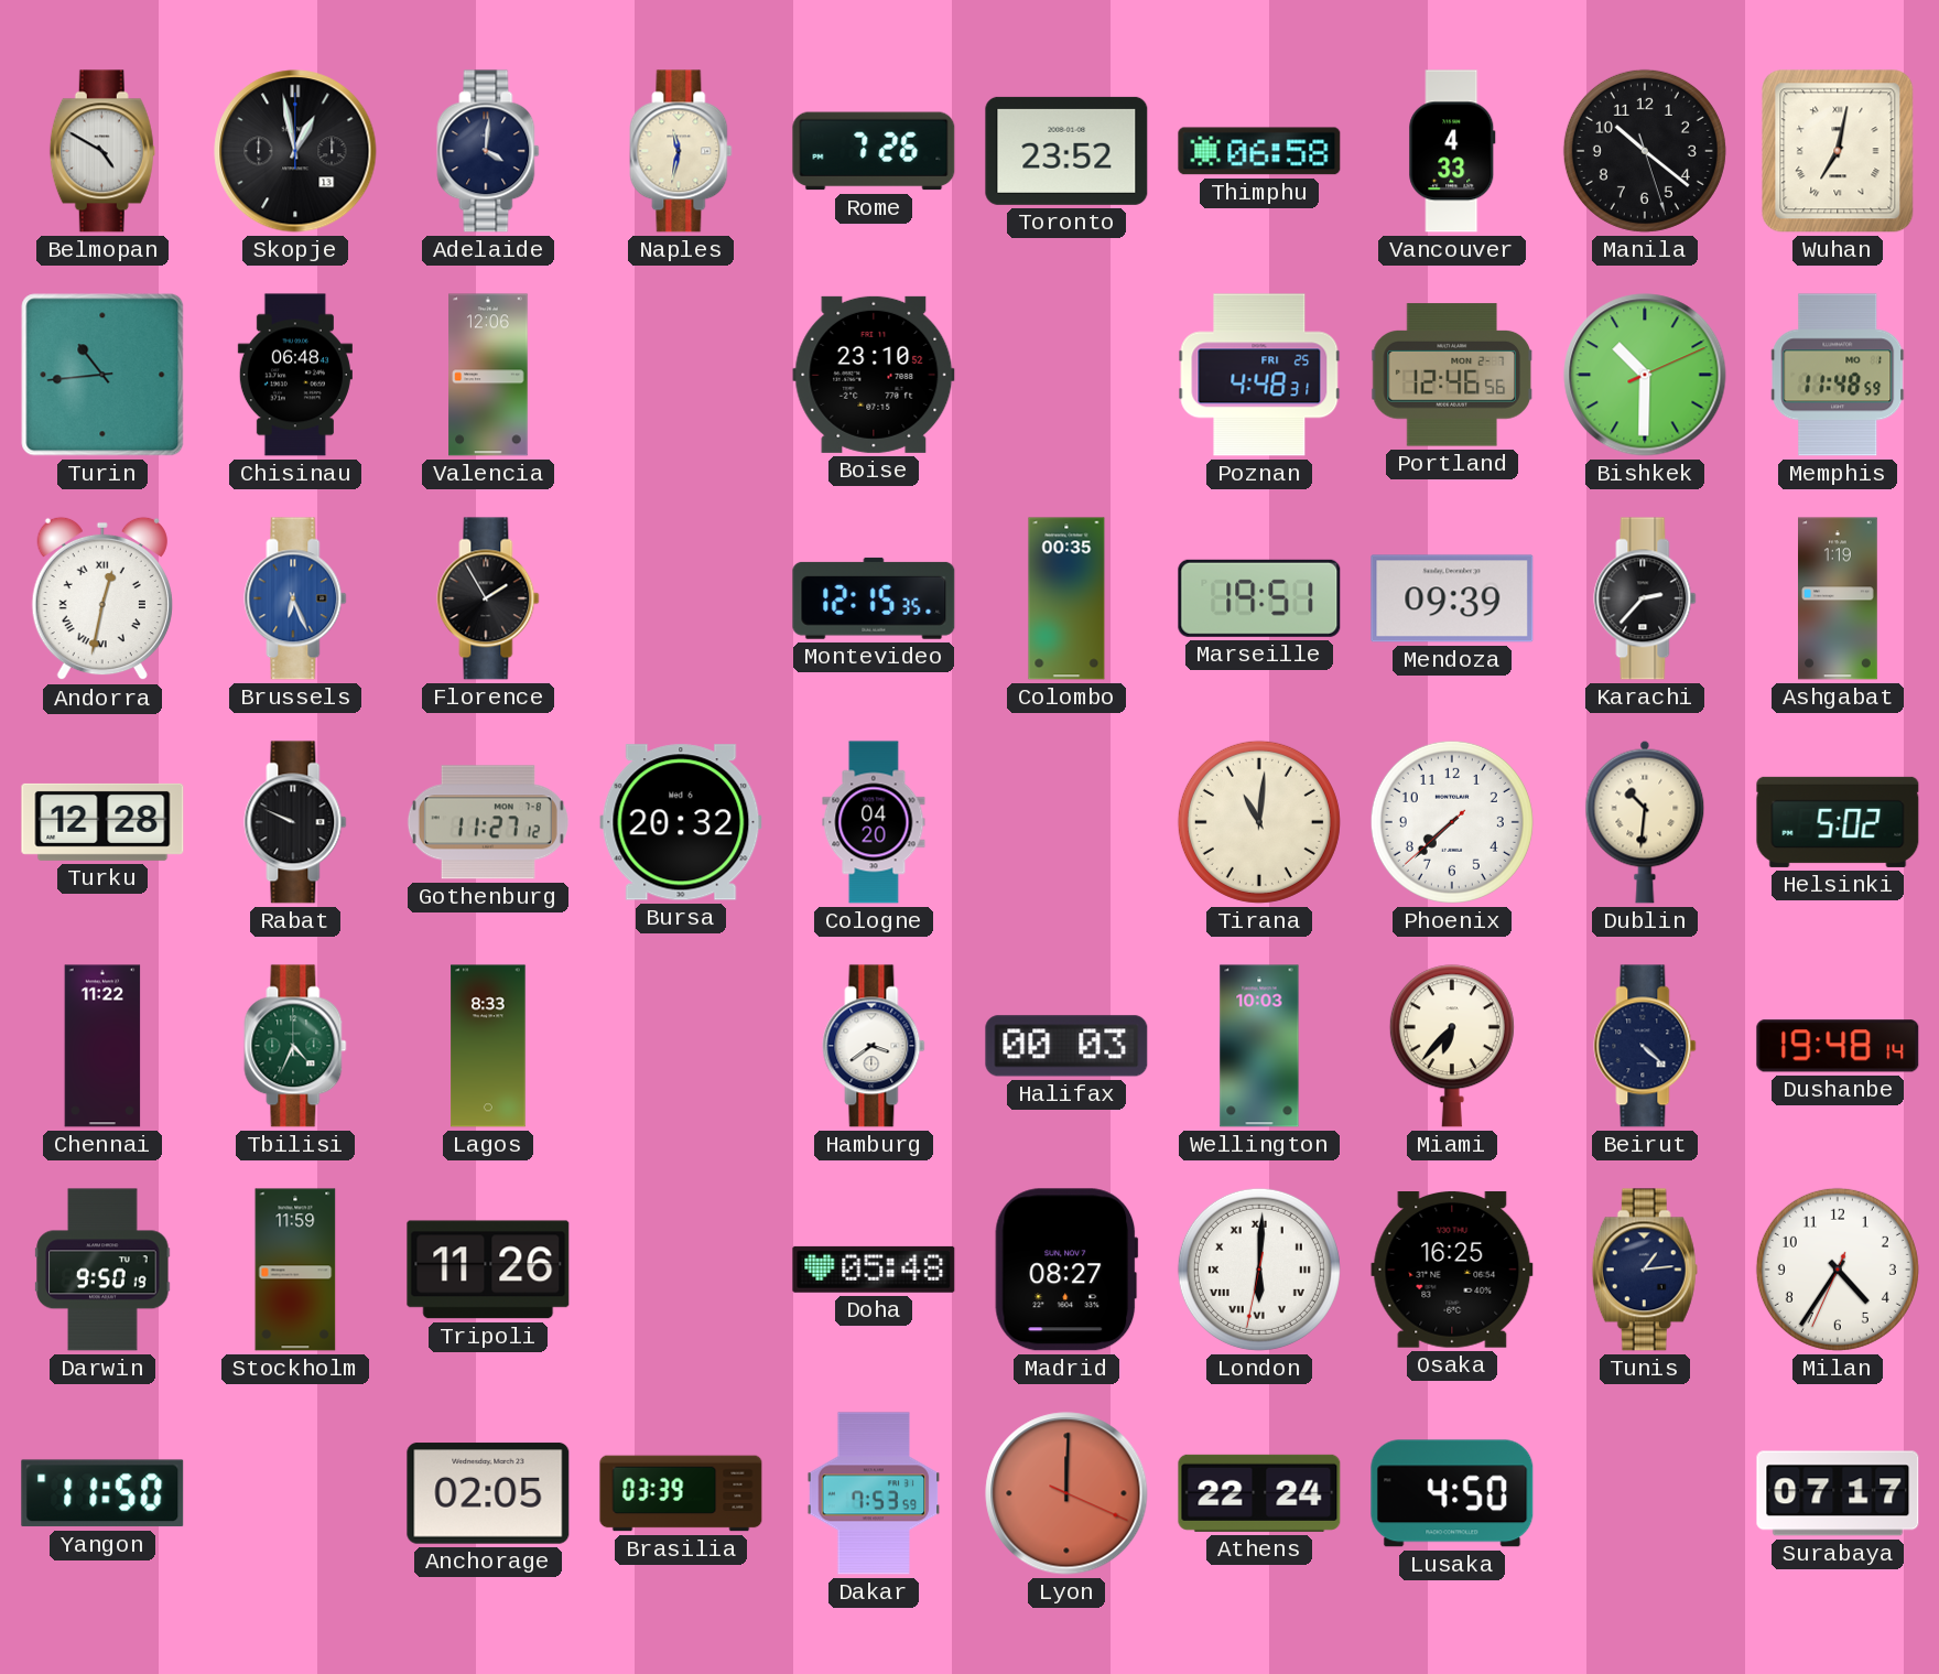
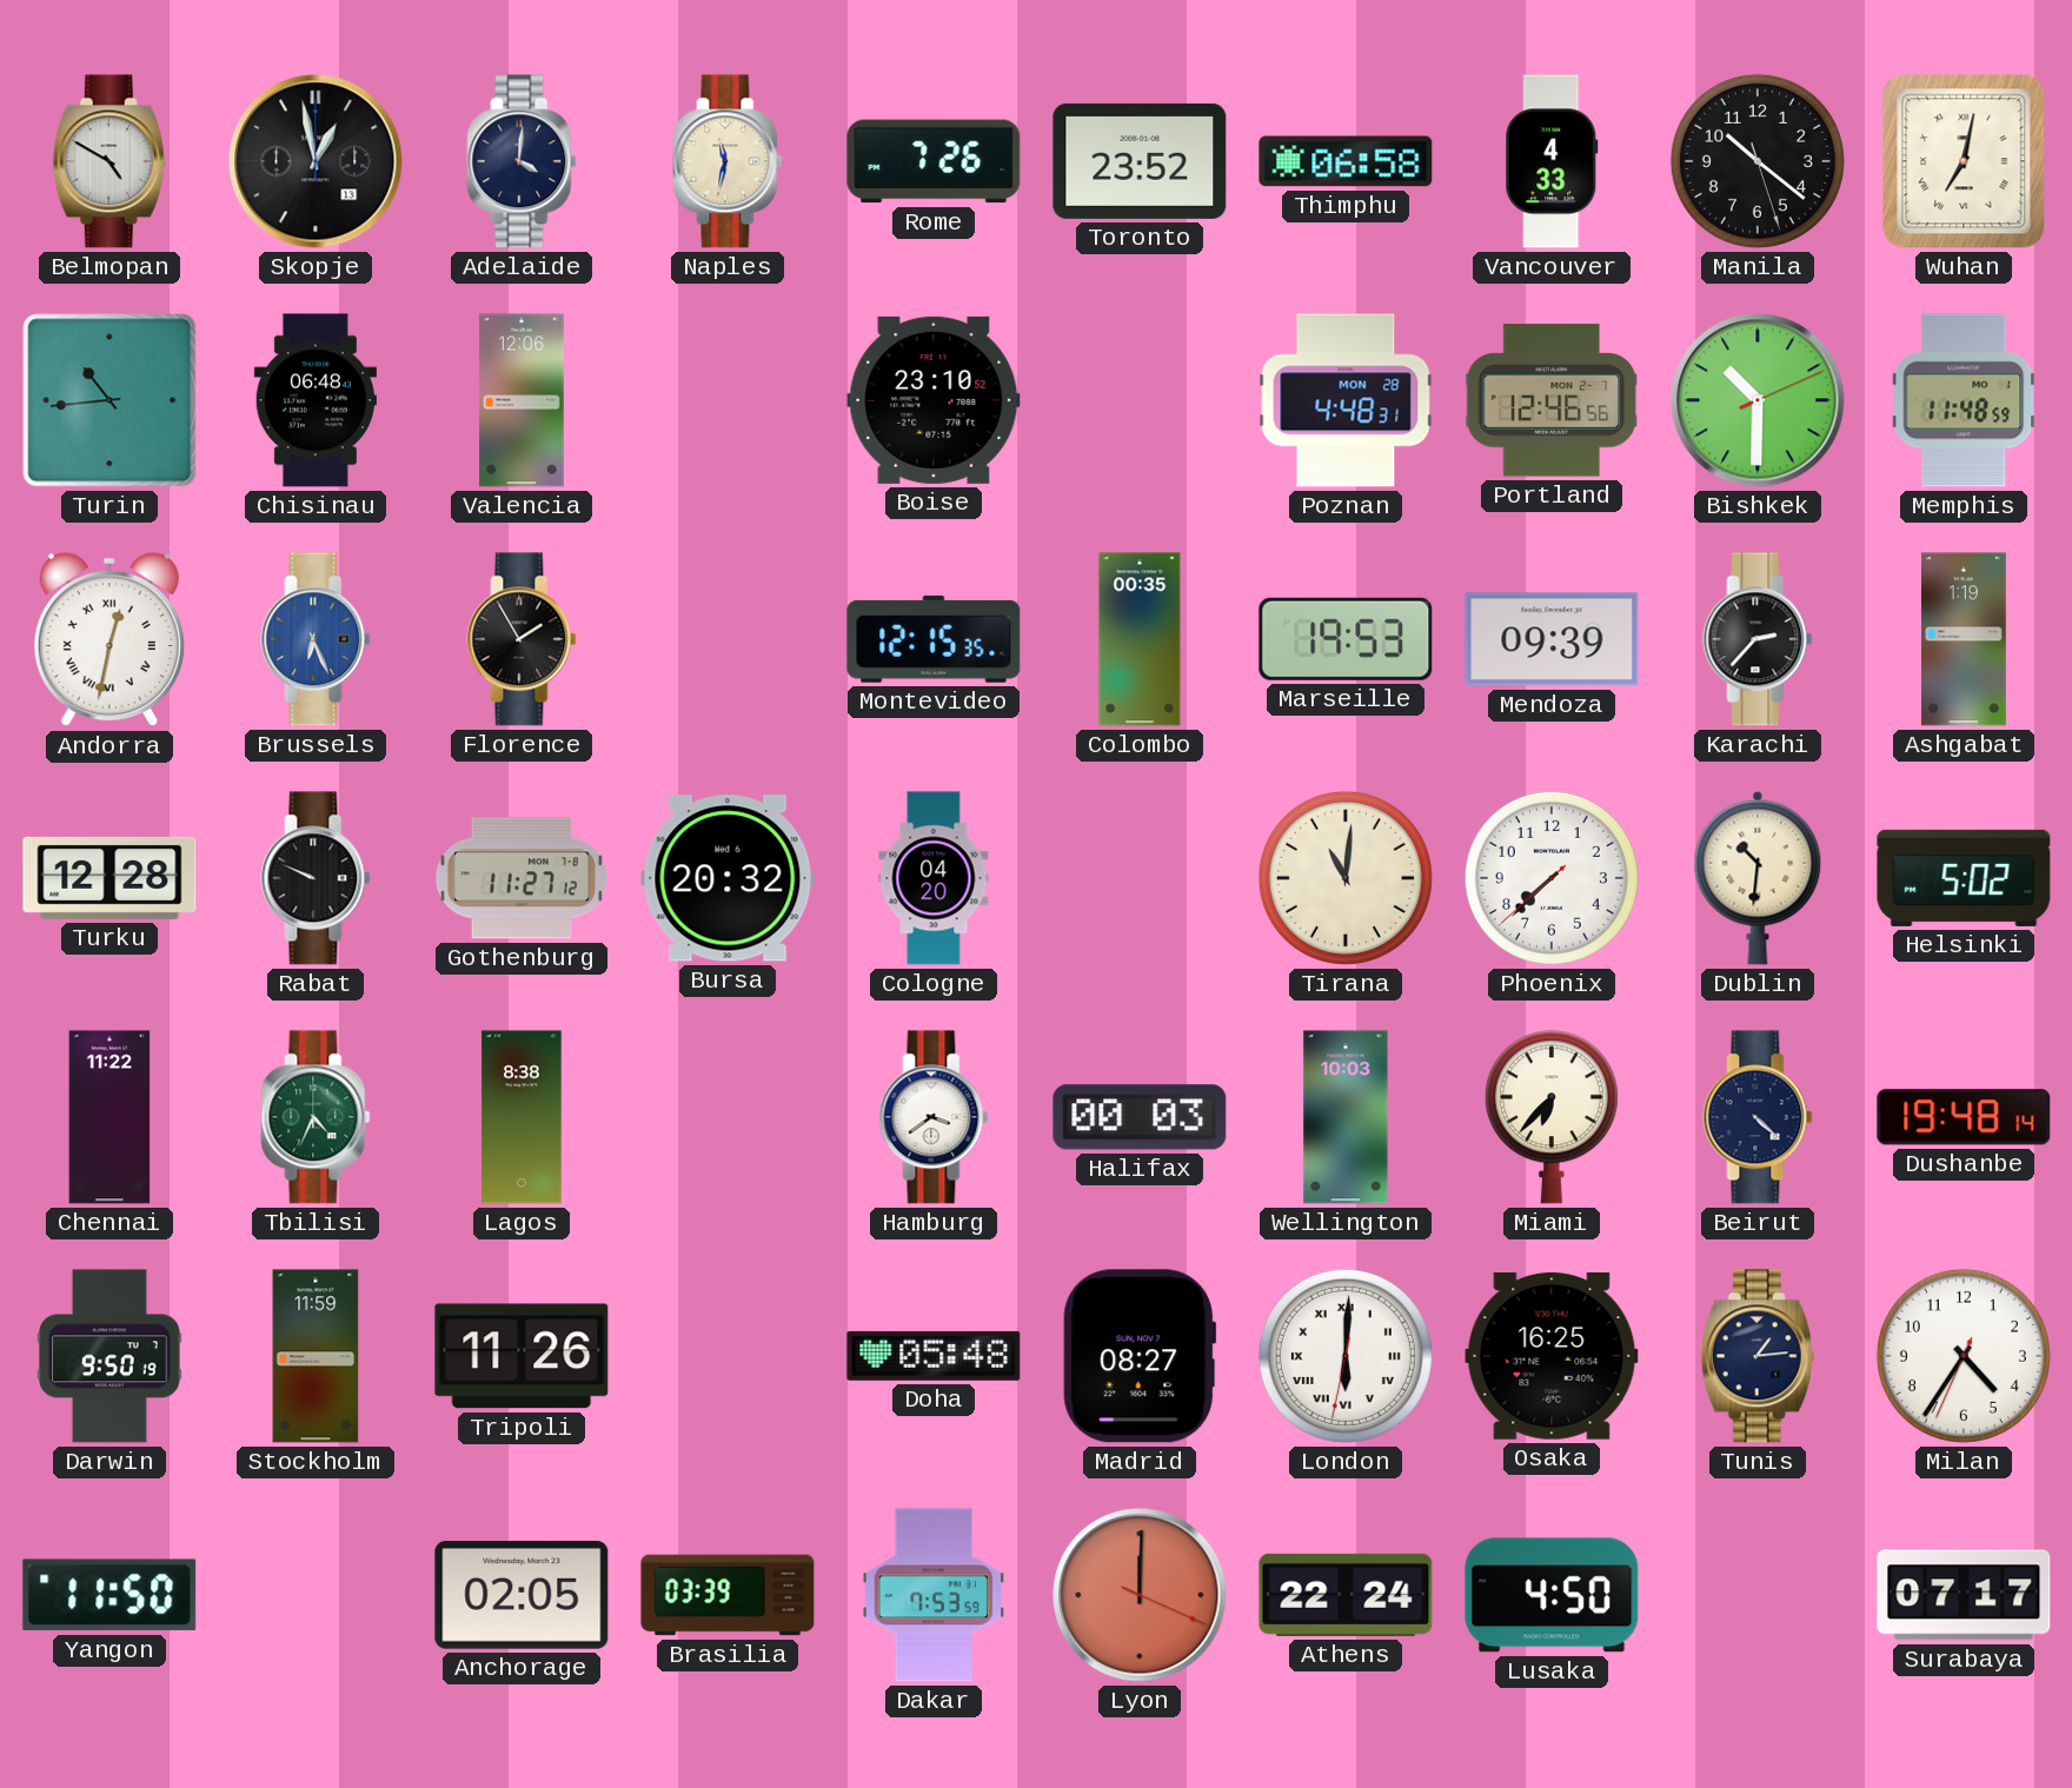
Poznan date: FRI 25 -> MON 28
Marseille: 19:51 -> 19:53
Lagos: 8:33 -> 8:38
